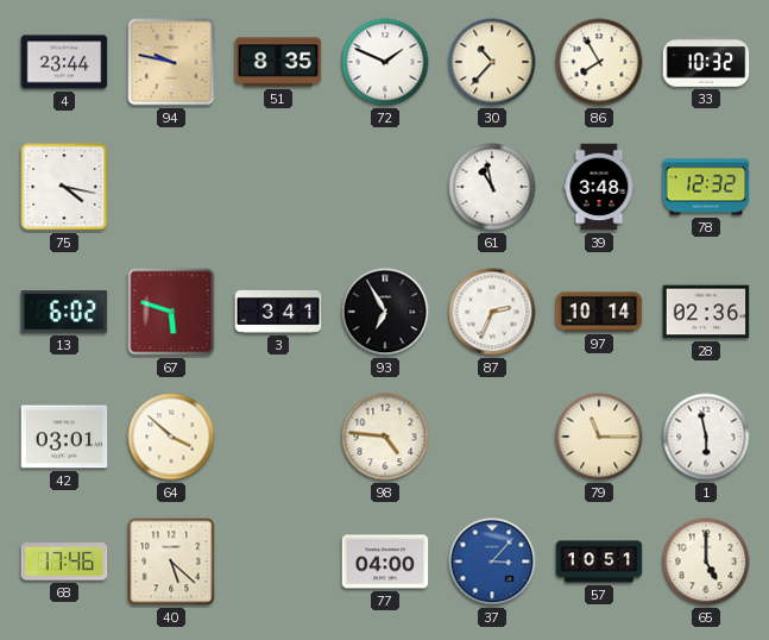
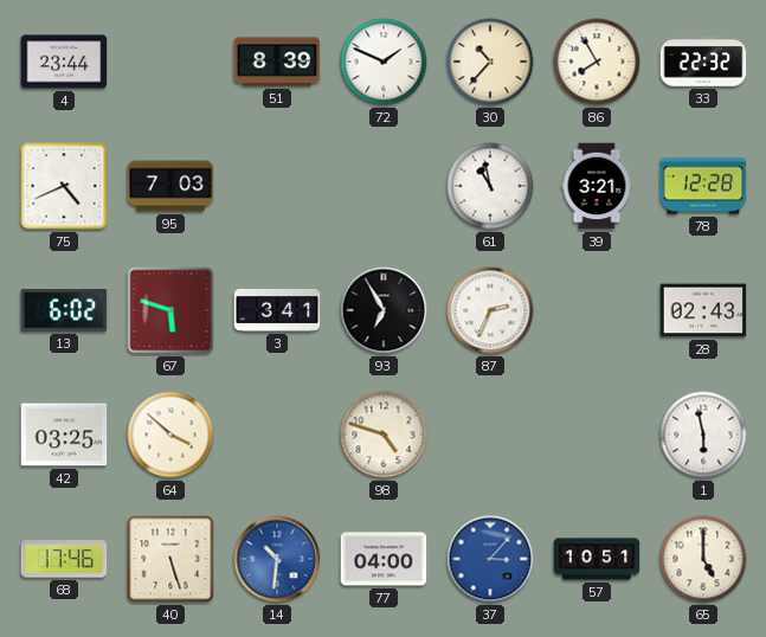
94: 9:47 -> none
51: 8:35 -> 8:39
33: 10:32 -> 22:32
75: 4:17 -> 4:41
95: none -> 7:03
39: 3:48 -> 3:21
78: 12:32 -> 12:28
97: 10:14 -> none
28: 02:36 -> 02:43
42: 03:01 -> 03:25
98: 4:46 -> 4:48
79: 11:15 -> none
40: 5:22 -> 5:27
14: none -> 10:31
